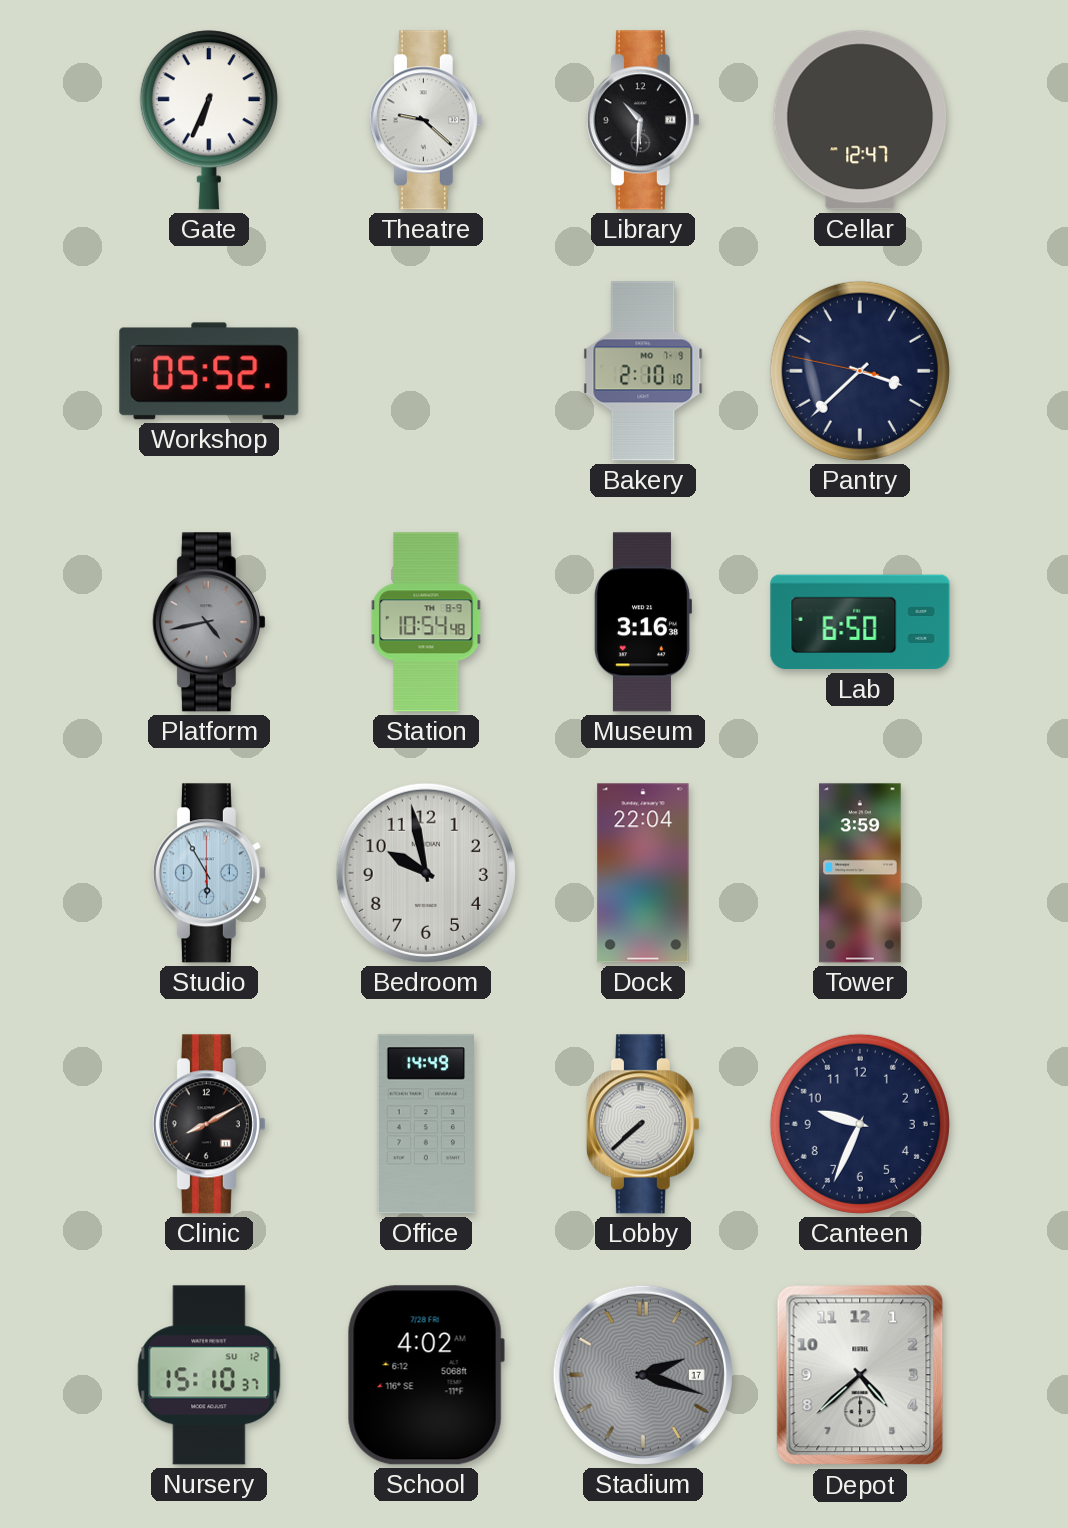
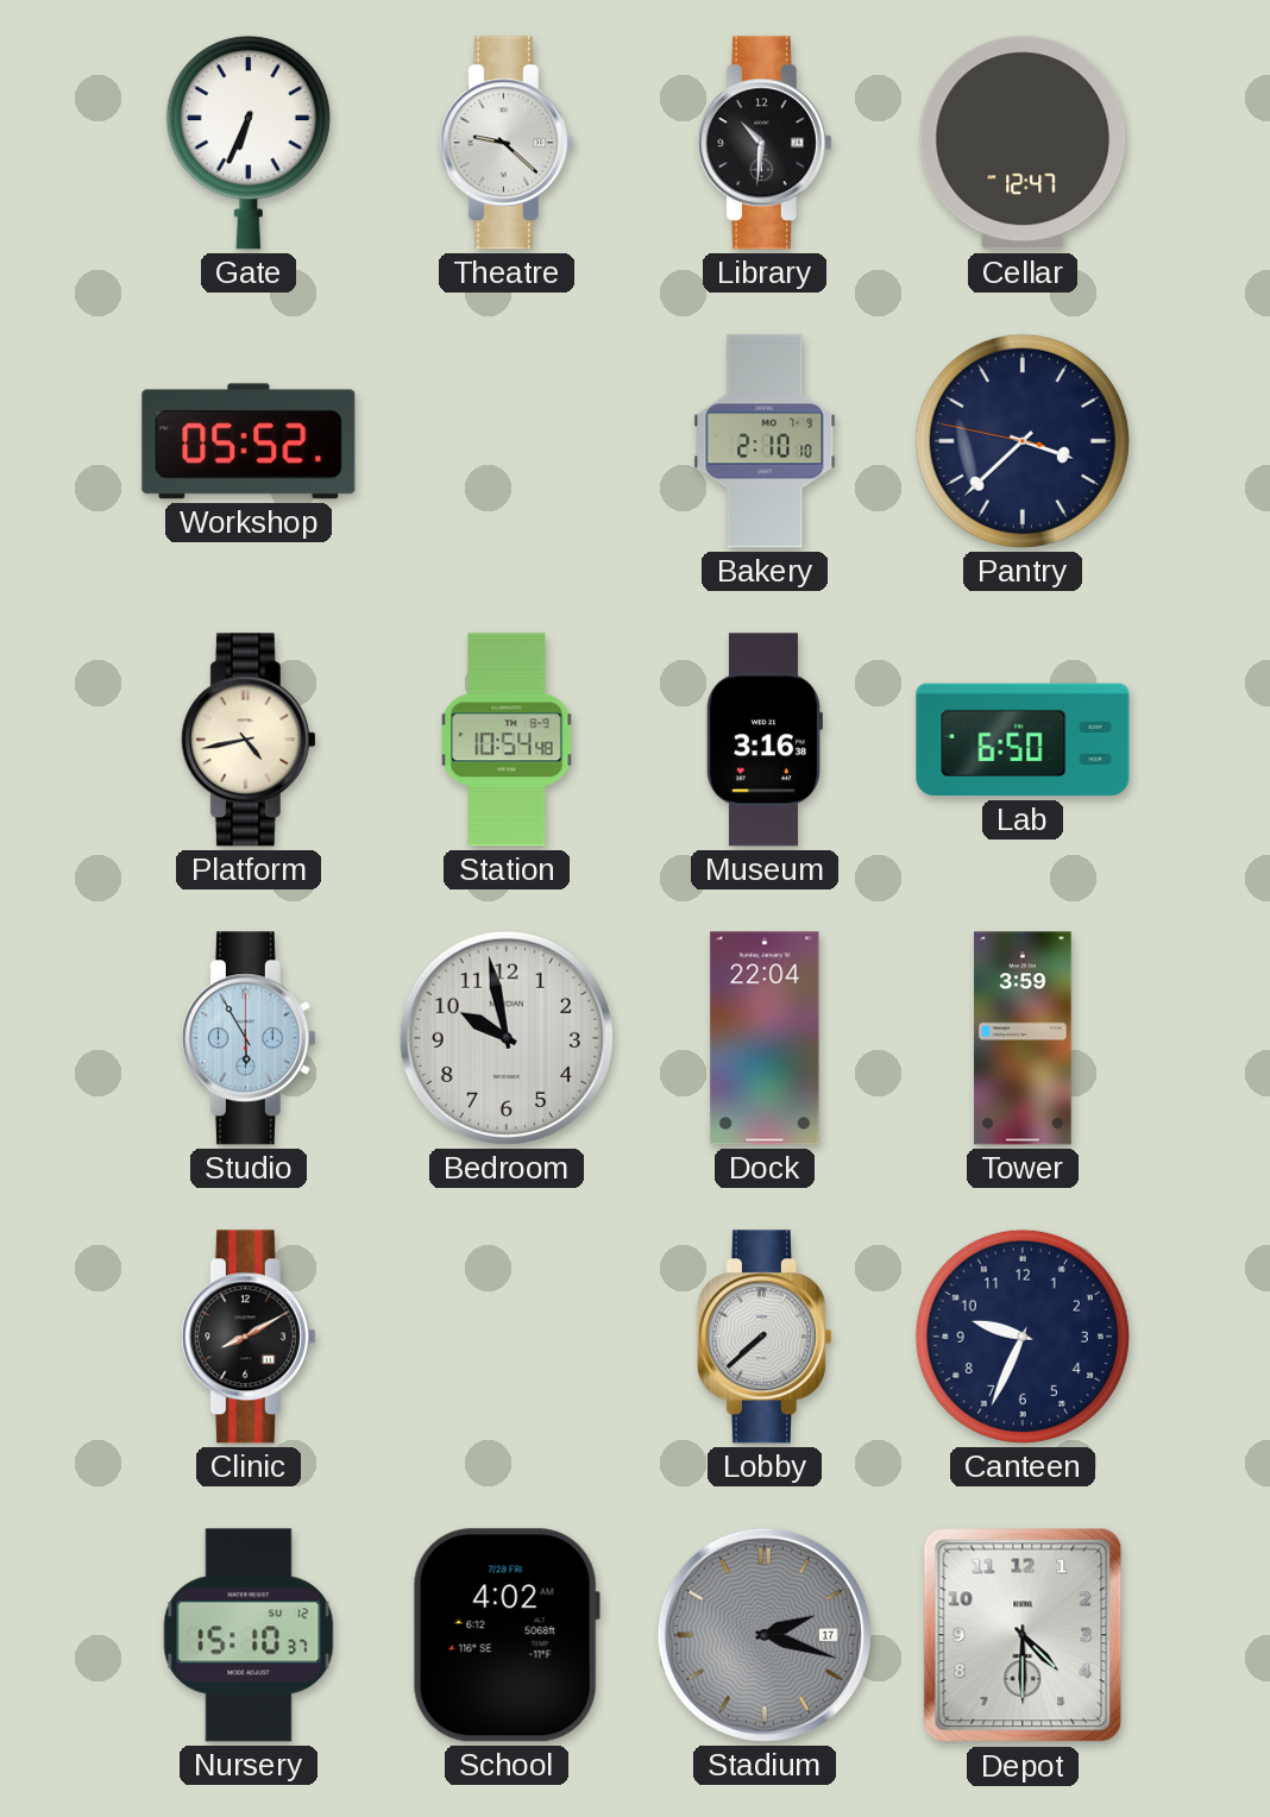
Platform dial: grey -> cream
Office: 14:49 -> none
Depot: 4:38 -> 4:30
